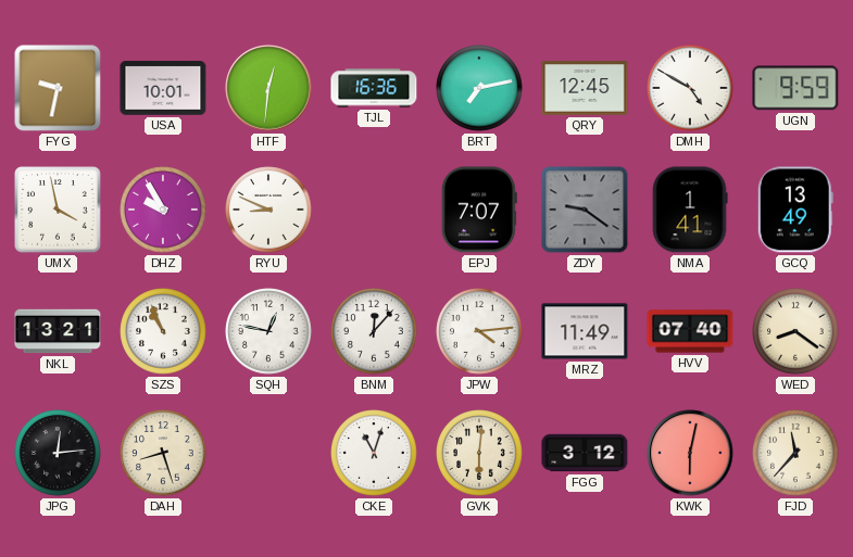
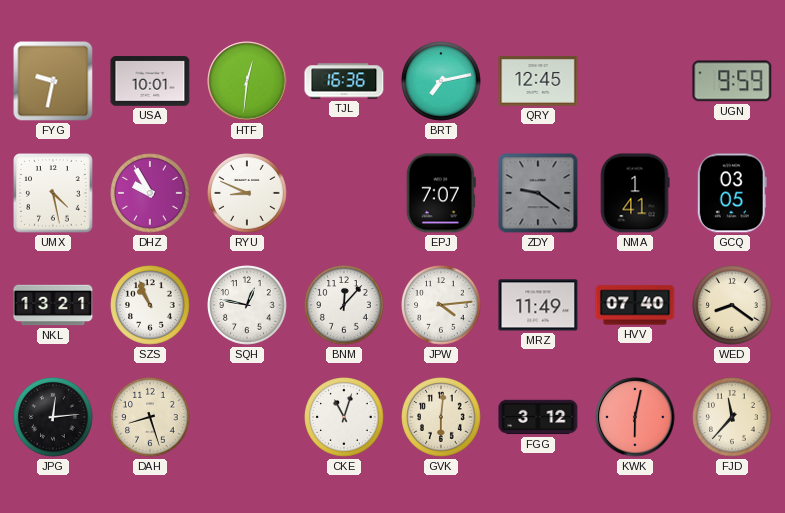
DMH: 4:50 -> none
UMX: 3:58 -> 4:28
GCQ: 13:49 -> 03:05
